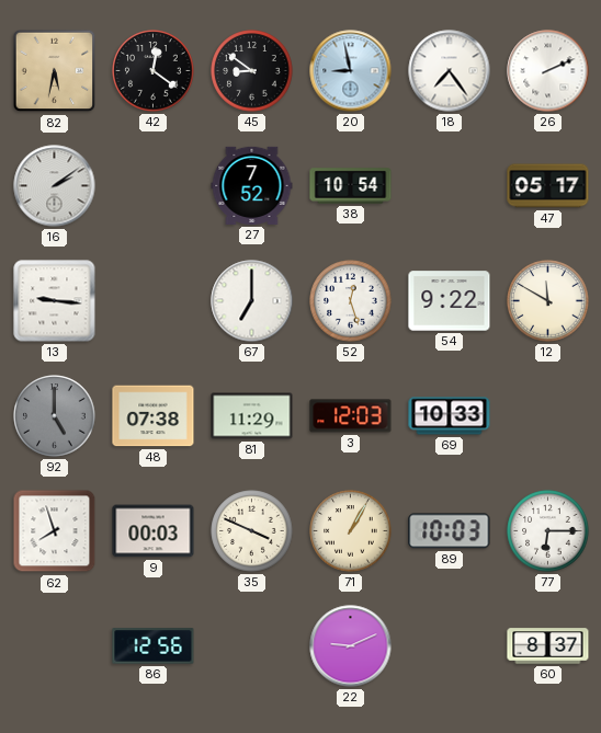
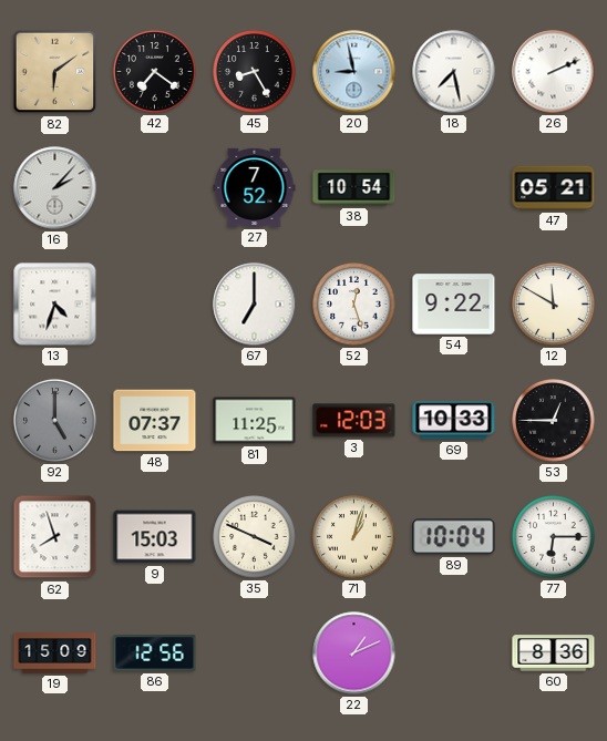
82: 5:32 -> 6:09
42: 12:21 -> 7:21
45: 8:51 -> 8:25
18: 7:24 -> 7:28
16: 2:09 -> 2:07
47: 05:17 -> 05:21
13: 9:16 -> 4:33
48: 07:38 -> 07:37
81: 11:29 -> 11:25
53: none -> 12:45
9: 00:03 -> 15:03
71: 1:05 -> 1:03
89: 10:03 -> 10:04
19: none -> 15:09
22: 9:11 -> 1:11
60: 8:37 -> 8:36
